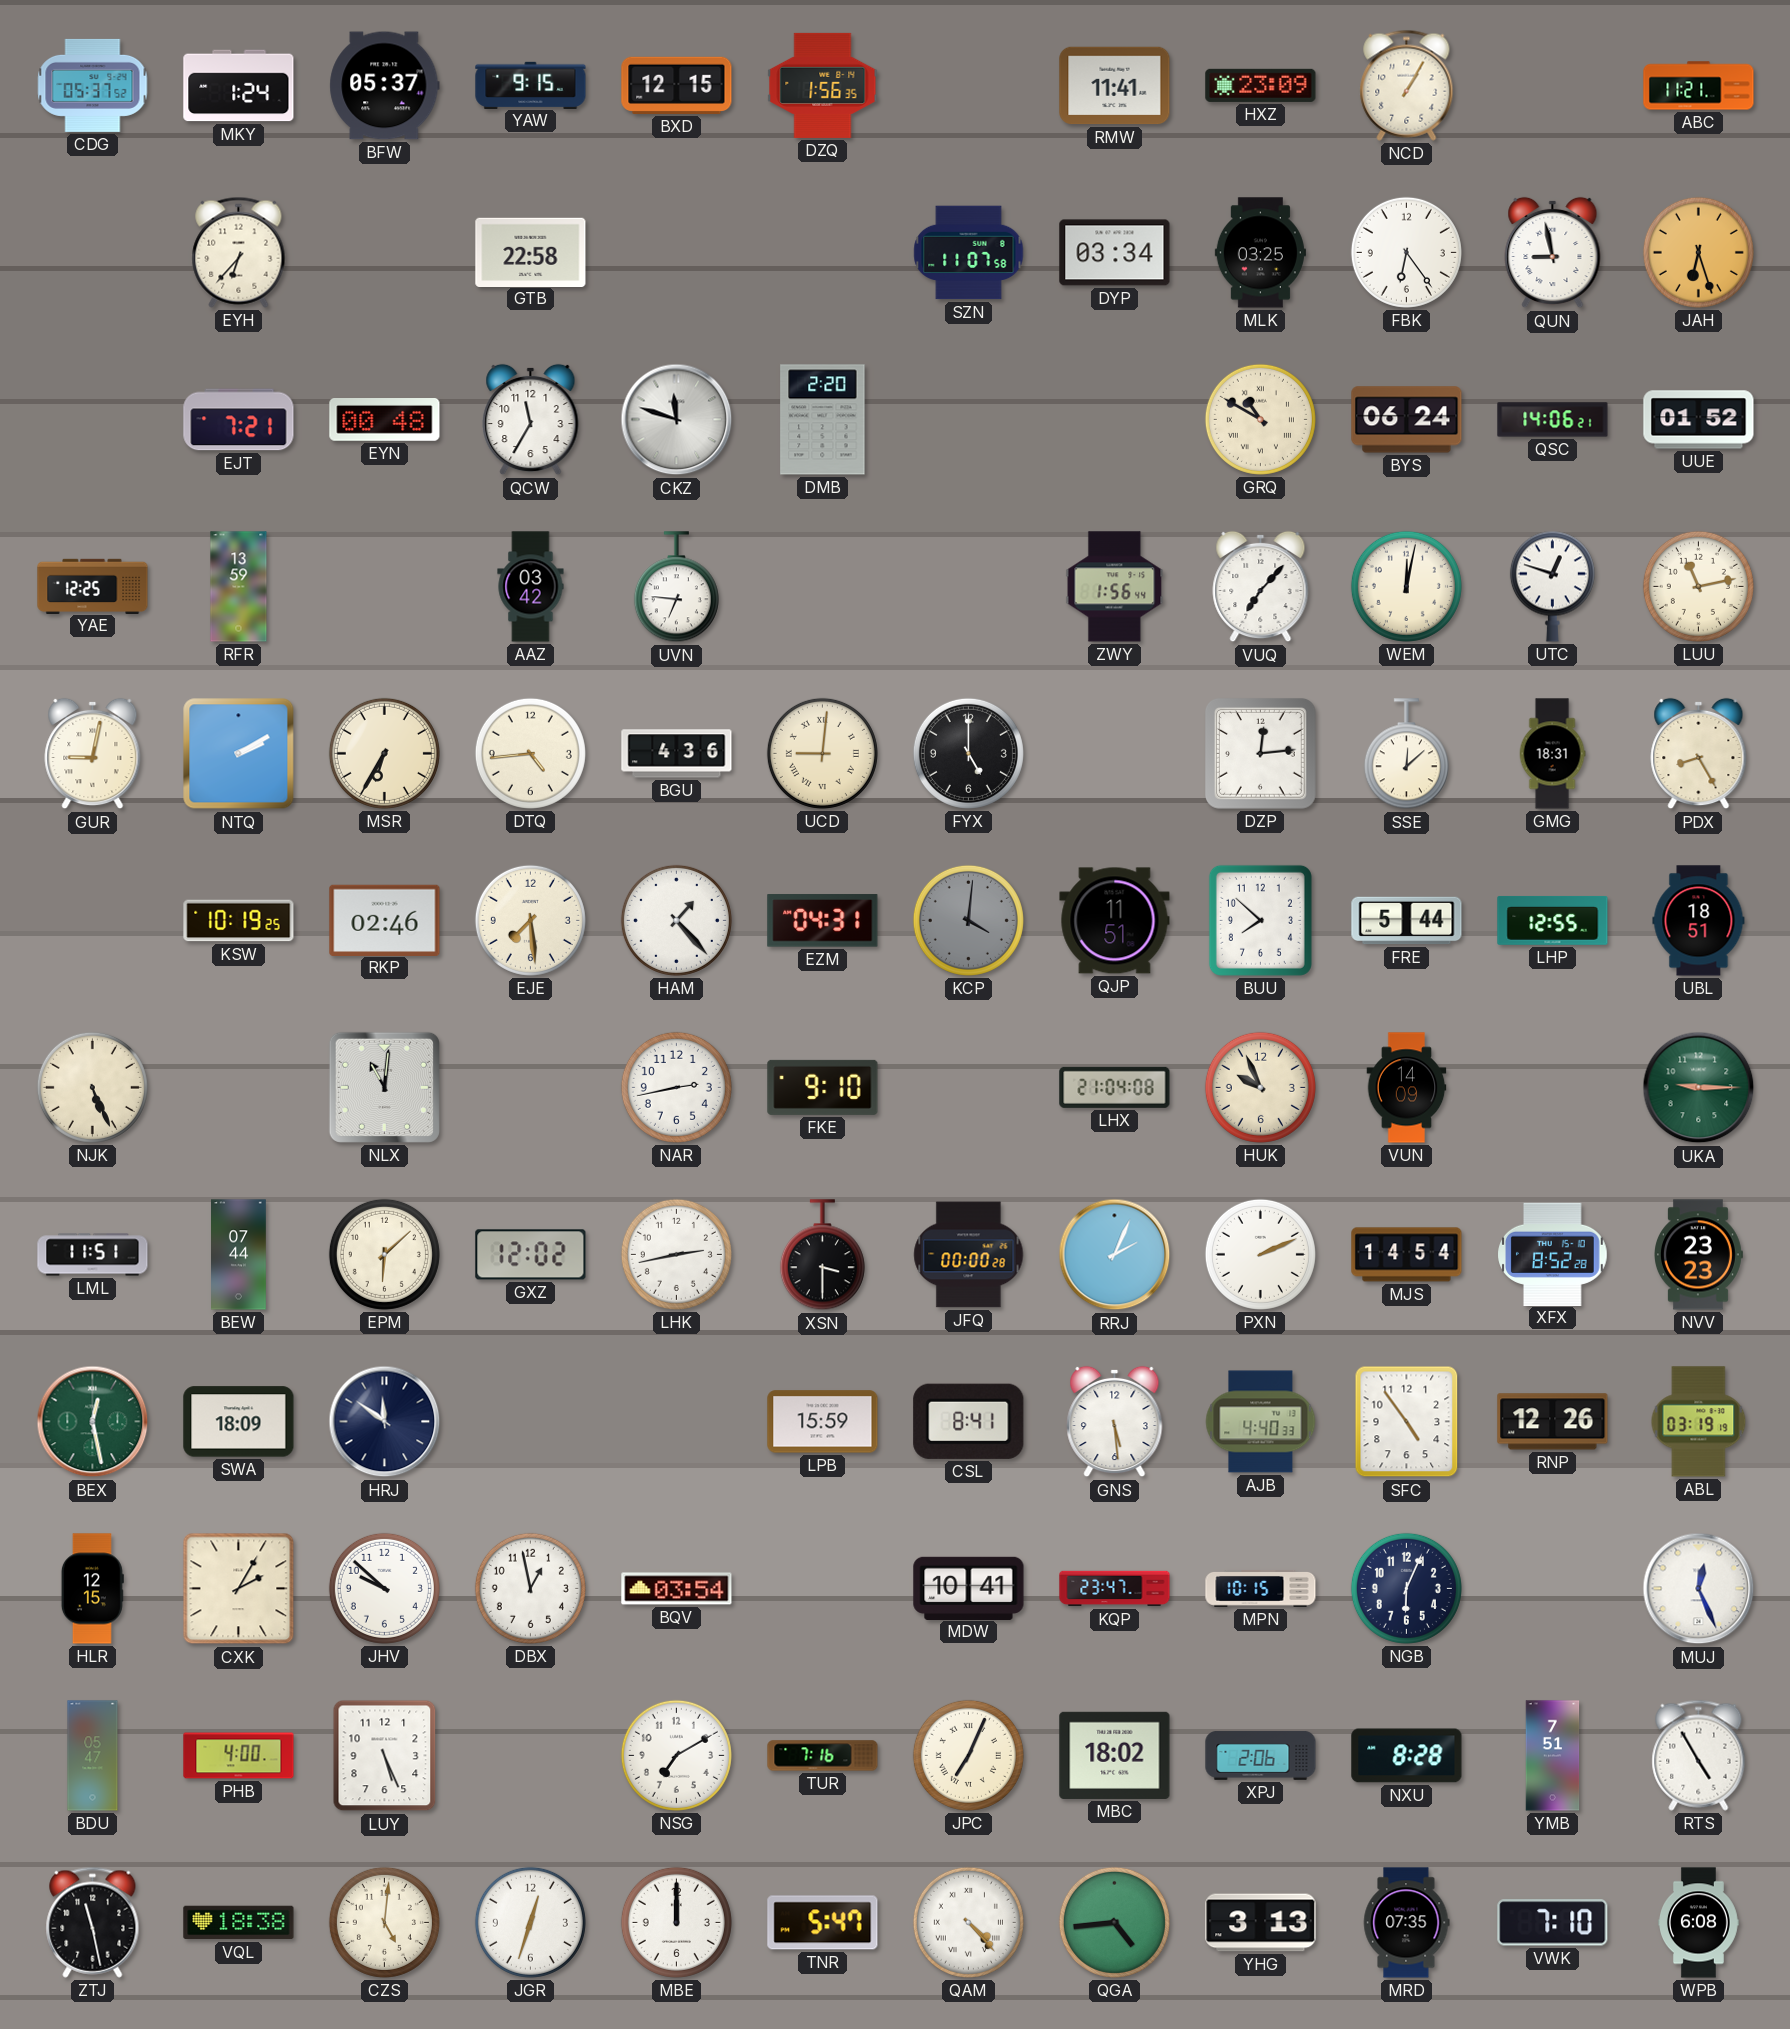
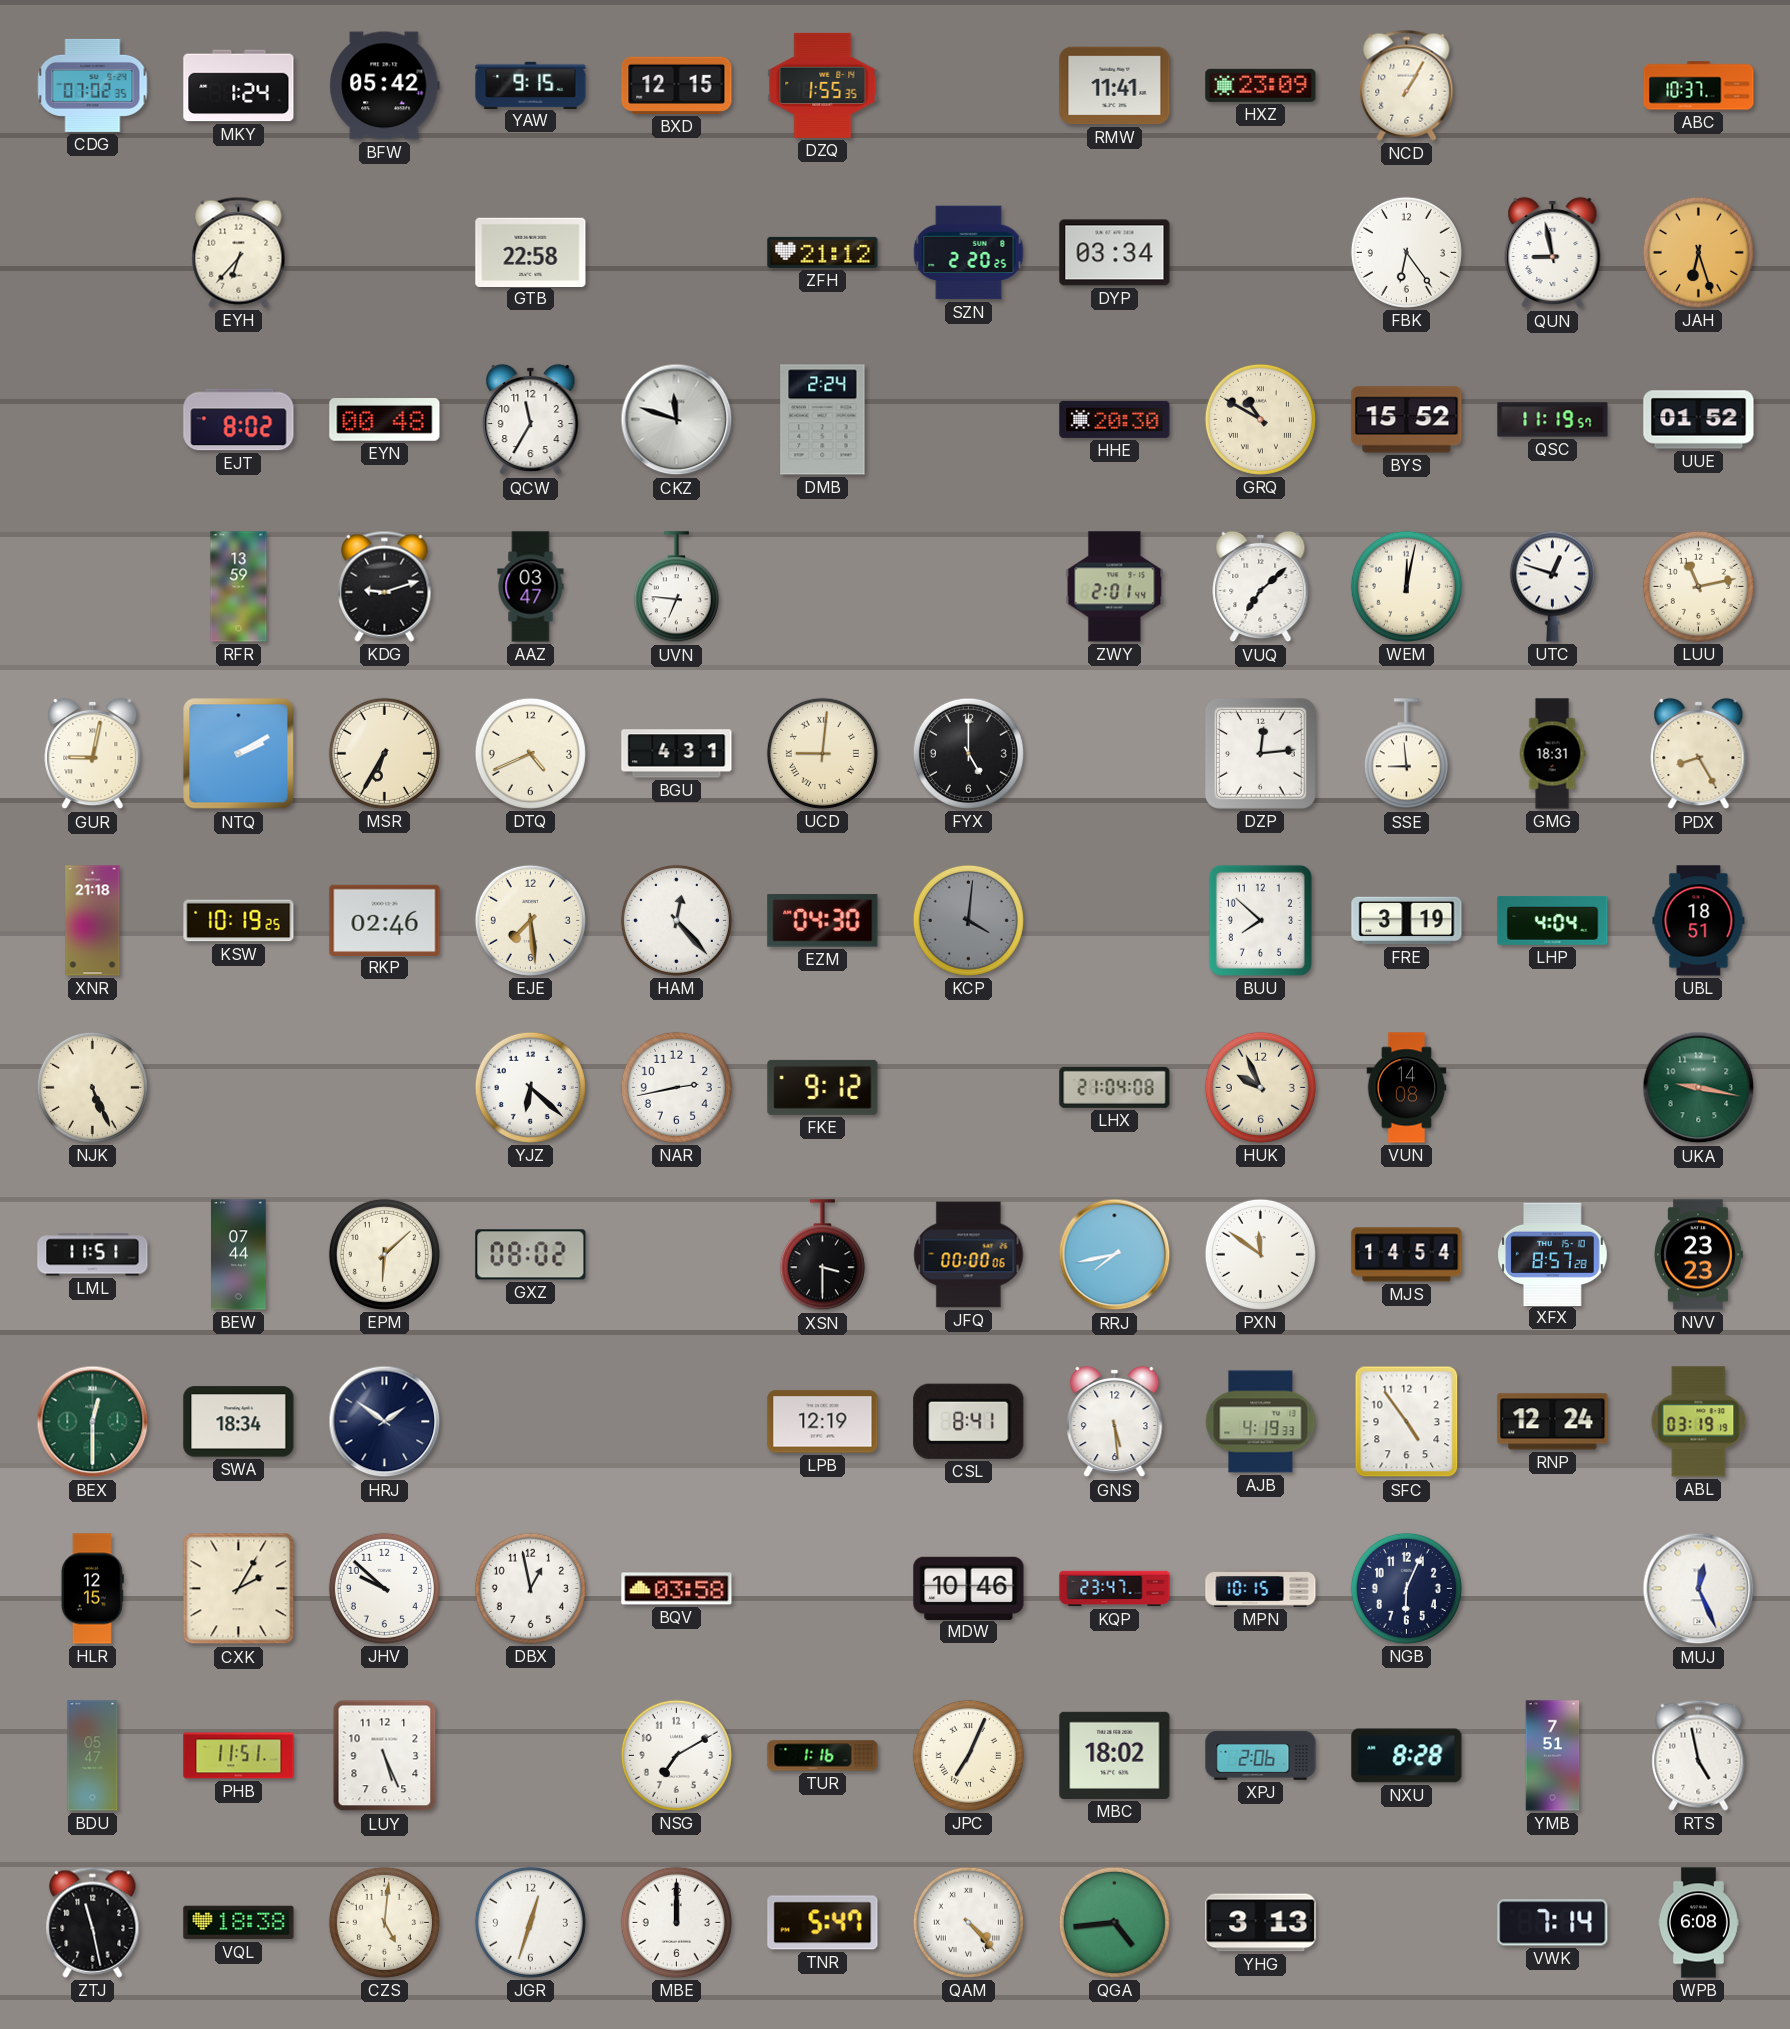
CDG: 05:37 -> 07:02
BFW: 05:37 -> 05:42
DZQ: 1:56 -> 1:55
ABC: 11:21 -> 10:37
ZFH: none -> 21:12
SZN: 11:07 -> 2:20
MLK: 03:25 -> none
EJT: 7:21 -> 8:02
DMB: 2:20 -> 2:24
HHE: none -> 20:30
BYS: 06:24 -> 15:52
QSC: 14:06 -> 11:19
YAE: 12:25 -> none
KDG: none -> 9:12
AAZ: 03:42 -> 03:47
ZWY: 1:56 -> 2:01
VUQ: 7:07 -> 7:08
DTQ: 4:44 -> 4:41
BGU: 4:36 -> 4:31
SSE: 12:08 -> 8:59
XNR: none -> 21:18
HAM: 1:23 -> 12:23
EZM: 04:31 -> 04:30
QJP: 11:51 -> none
FRE: 5:44 -> 3:19
LHP: 12:55 -> 4:04
NLX: 11:01 -> none
YJZ: none -> 6:22
FKE: 9:10 -> 9:12
VUN: 14:09 -> 14:08
UKA: 9:15 -> 9:17
GXZ: 12:02 -> 08:02
LHK: 2:43 -> none
JFQ: 00:00:28 -> 00:00:06
RRJ: 2:04 -> 7:43
PXN: 2:11 -> 11:51
XFX: 8:52 -> 8:57
BEX: 12:28 -> 12:30
SWA: 18:09 -> 18:34
HRJ: 11:51 -> 1:51
LPB: 15:59 -> 12:19
AJB: 4:40 -> 4:19
RNP: 12:26 -> 12:24
BQV: 03:54 -> 03:58
MDW: 10:41 -> 10:46
PHB: 4:00 -> 11:51
TUR: 7:16 -> 1:16
RTS: 4:55 -> 4:58
MRD: 07:35 -> none
VWK: 7:10 -> 7:14
